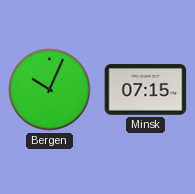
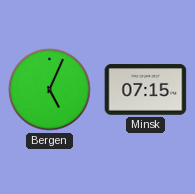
Bergen: 10:04 -> 5:04
